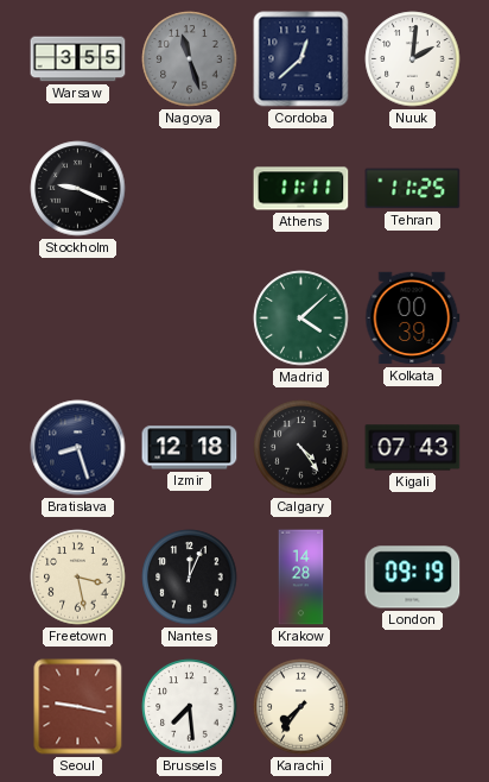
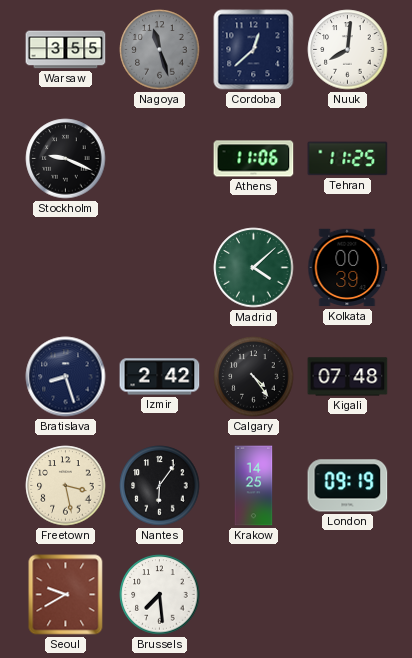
Nuuk: 2:01 -> 8:01
Athens: 11:11 -> 11:06
Izmir: 12:18 -> 2:42
Kigali: 07:43 -> 07:48
Nantes: 12:04 -> 6:06
Krakow: 14:28 -> 14:25
Seoul: 9:17 -> 9:40
Karachi: 7:36 -> none
